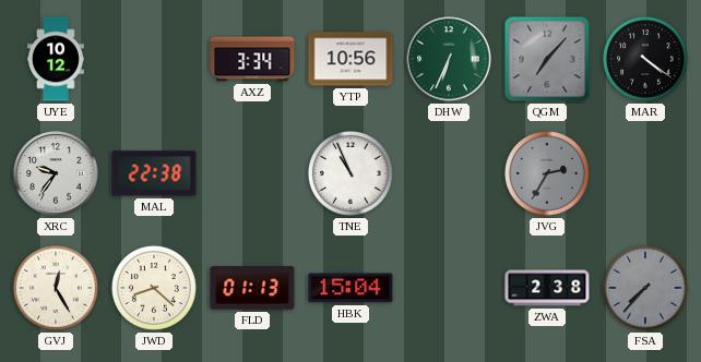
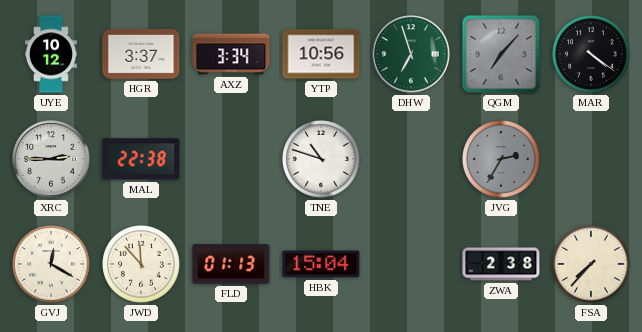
HGR: none -> 3:37
DHW: 6:34 -> 6:57
XRC: 9:36 -> 2:45
TNE: 10:56 -> 10:48
GVJ: 12:25 -> 12:20
JWD: 8:22 -> 11:53
FSA dial: grey -> cream
